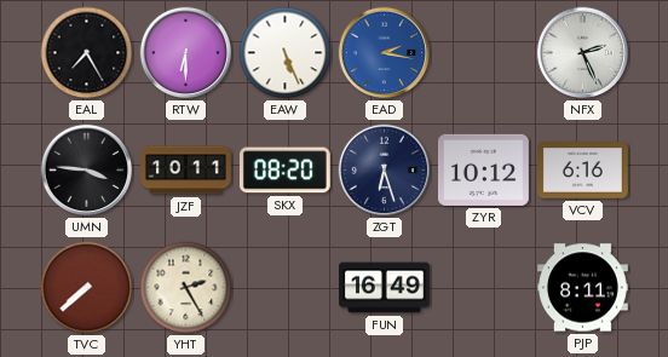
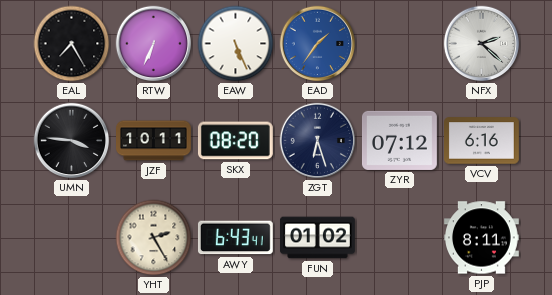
RTW: 6:30 -> 6:34
EAD: 2:17 -> 1:36
NFX: 2:26 -> 2:22
ZYR: 10:12 -> 07:12
TVC: 7:38 -> none
AWY: none -> 6:43
FUN: 16:49 -> 01:02
